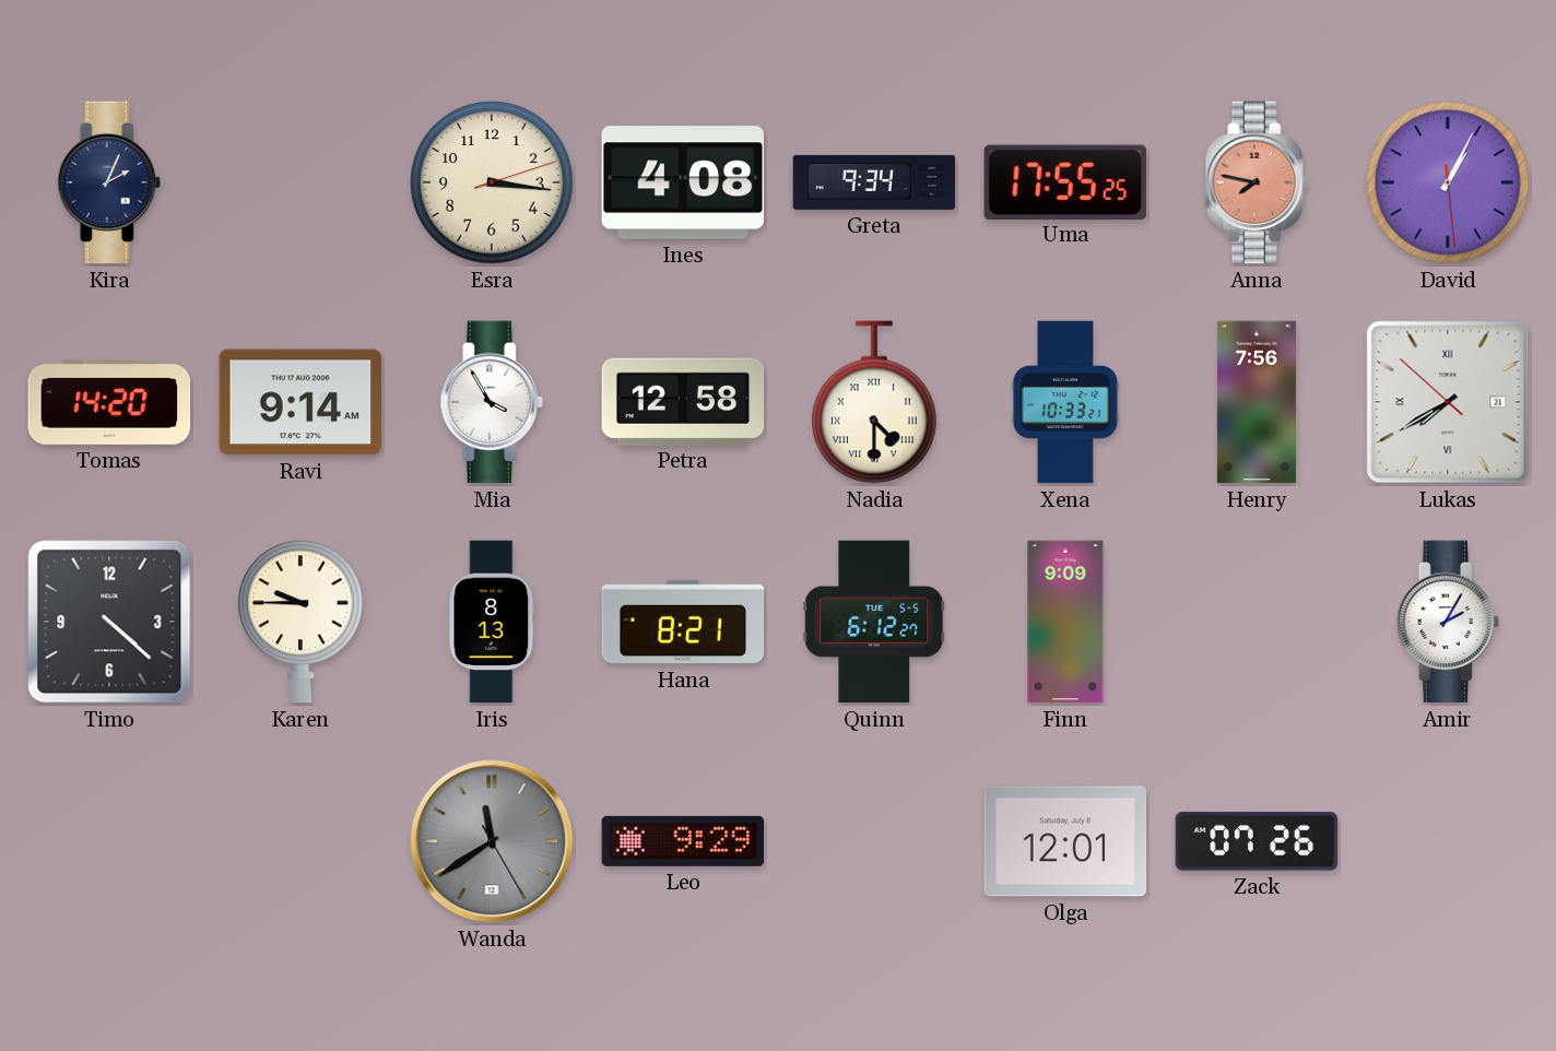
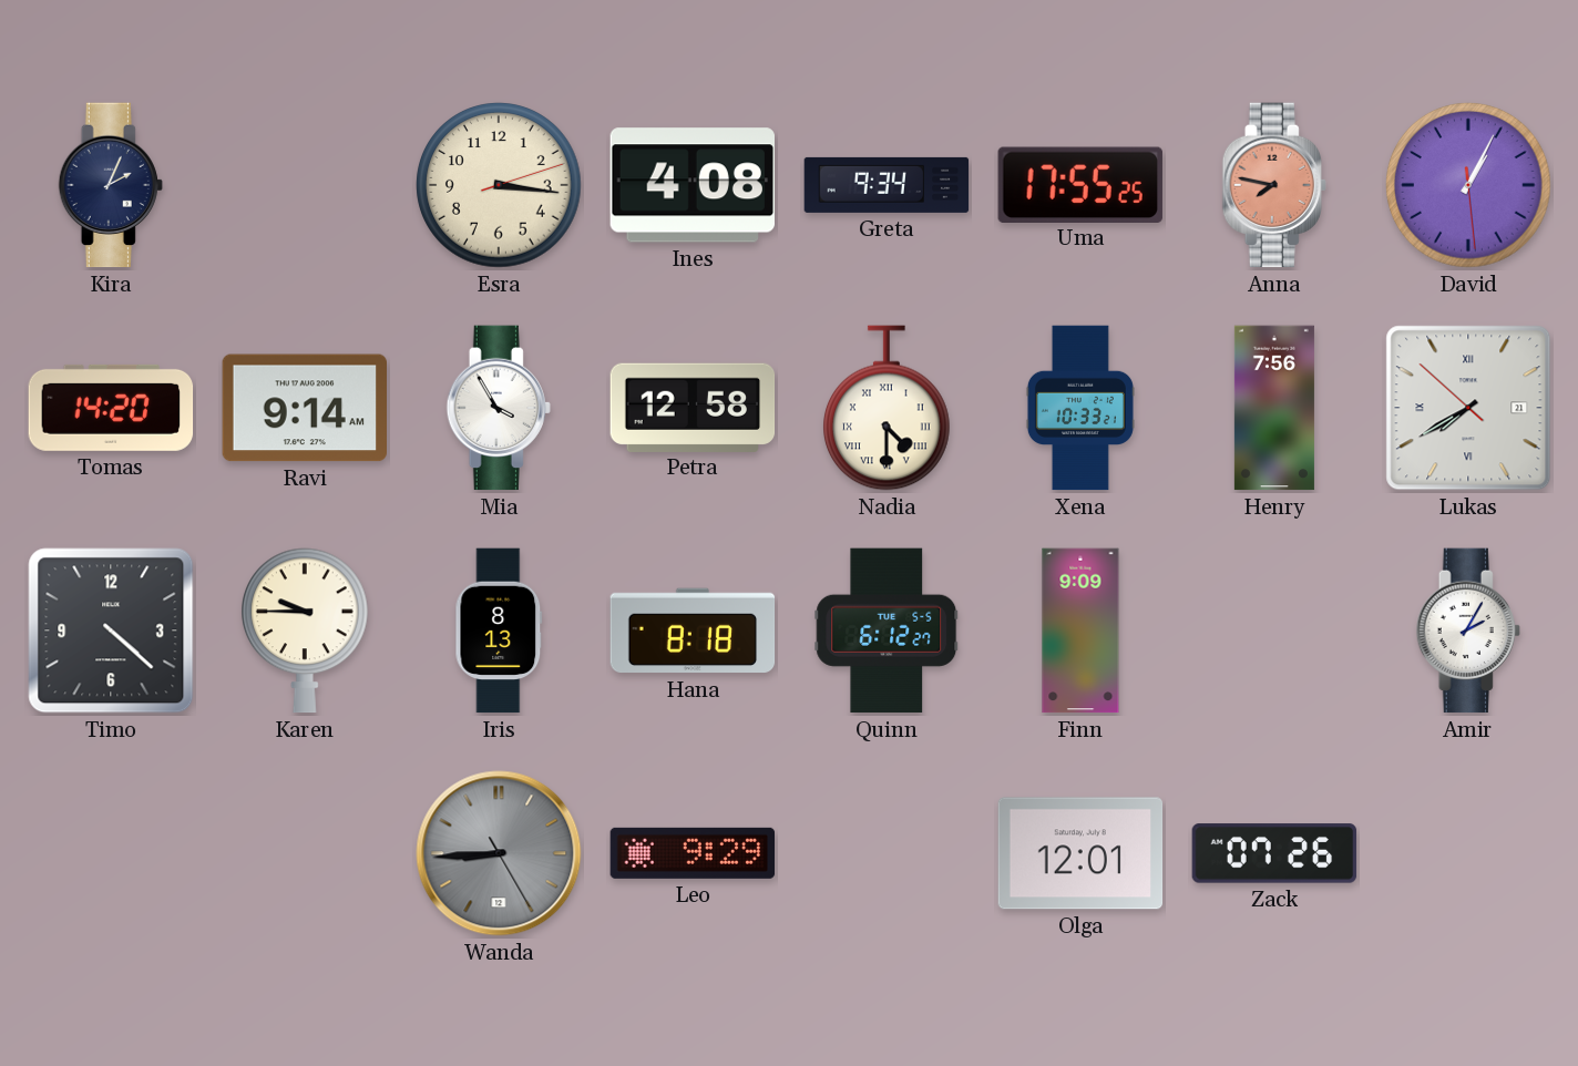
Hana: 8:21 -> 8:18
Wanda: 11:39 -> 8:44
